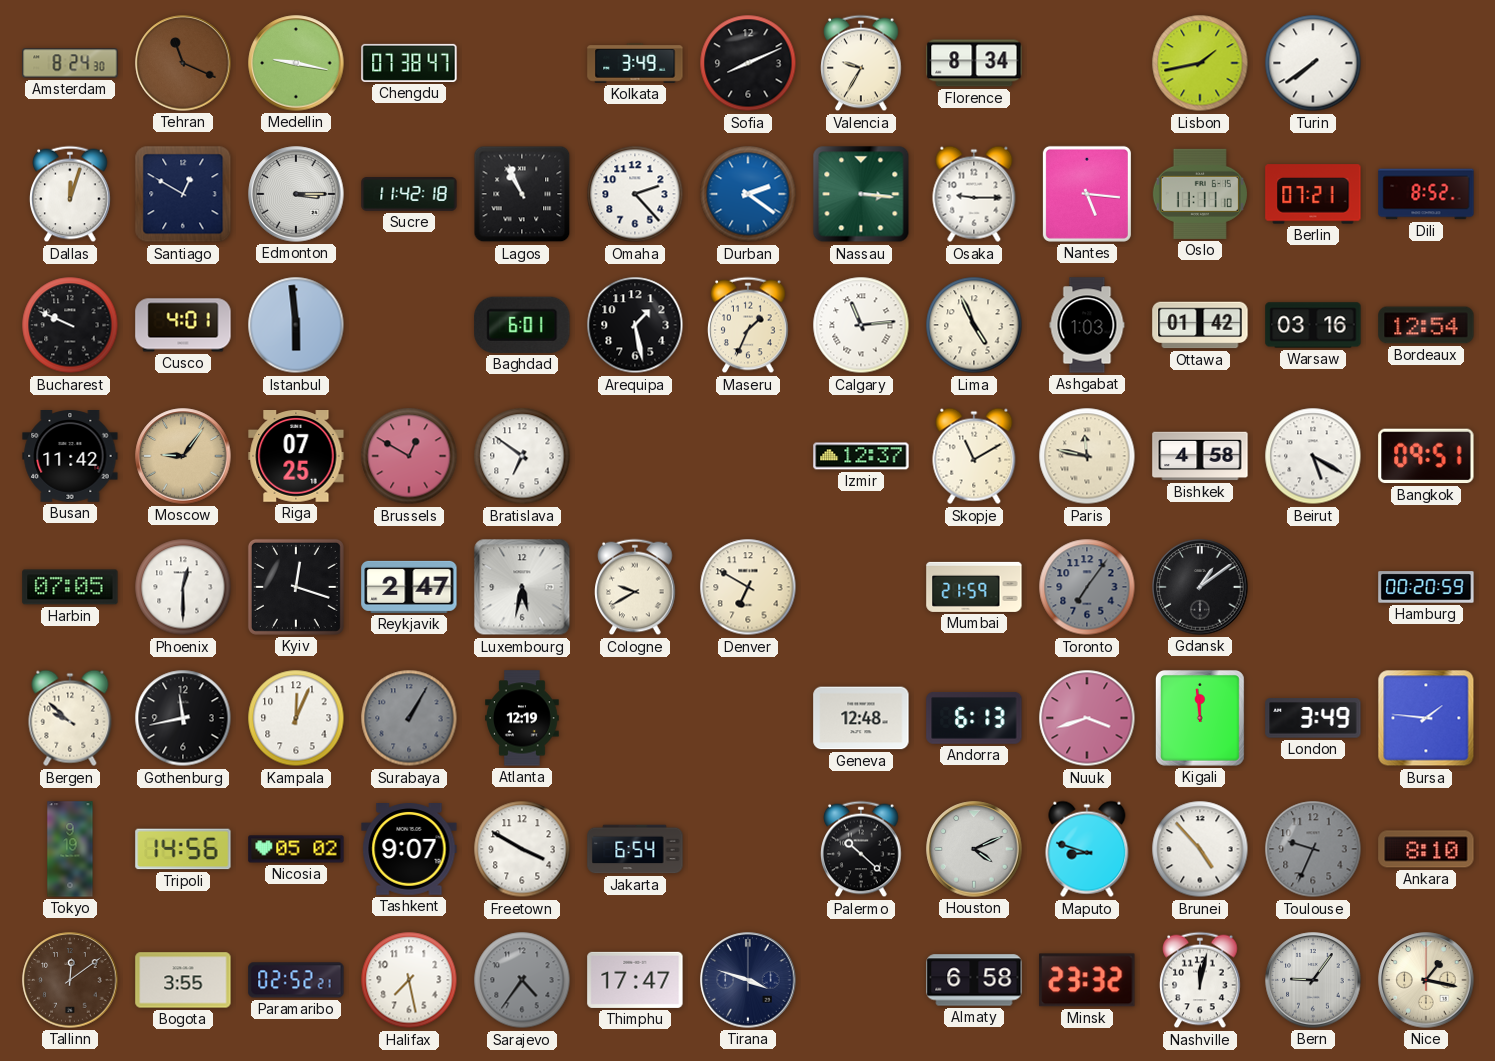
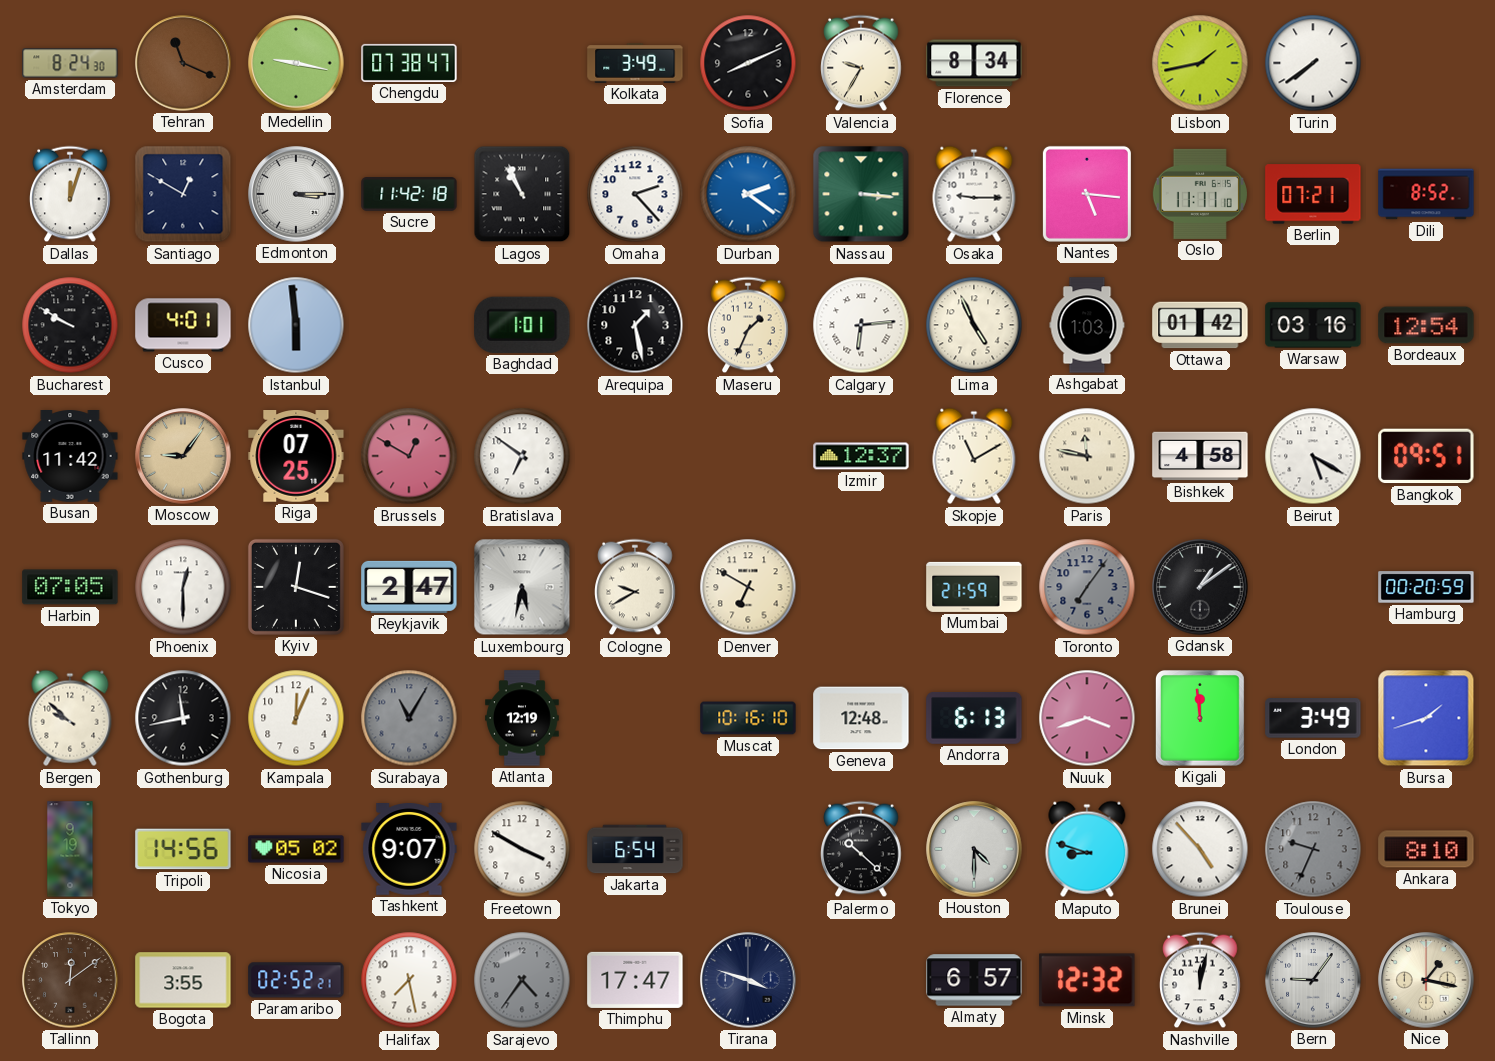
Bucharest: 9:49 -> 9:50
Baghdad: 6:01 -> 1:01
Calgary: 11:14 -> 6:14
Surabaya: 1:05 -> 11:05
Muscat: none -> 10:16
Bursa: 1:46 -> 1:42
Houston: 4:11 -> 4:30
Almaty: 6:58 -> 6:57
Minsk: 23:32 -> 12:32
